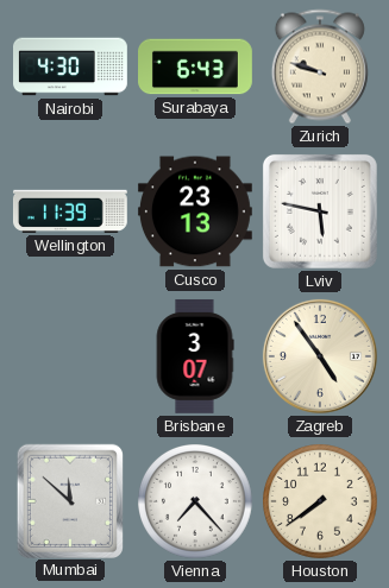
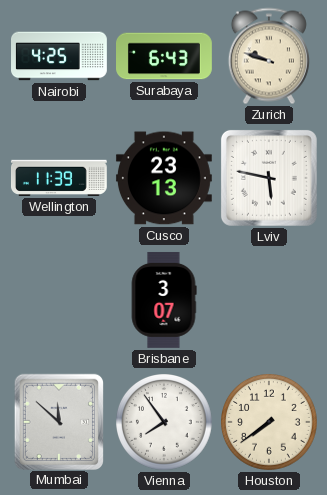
Nairobi: 4:30 -> 4:25
Zagreb: 4:54 -> none
Vienna: 7:23 -> 7:54
